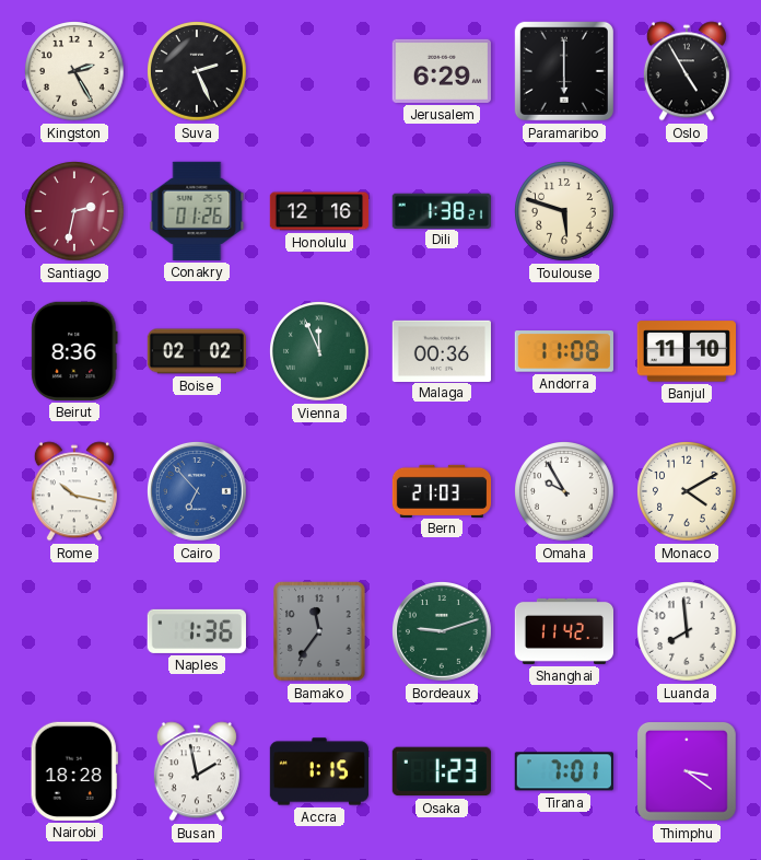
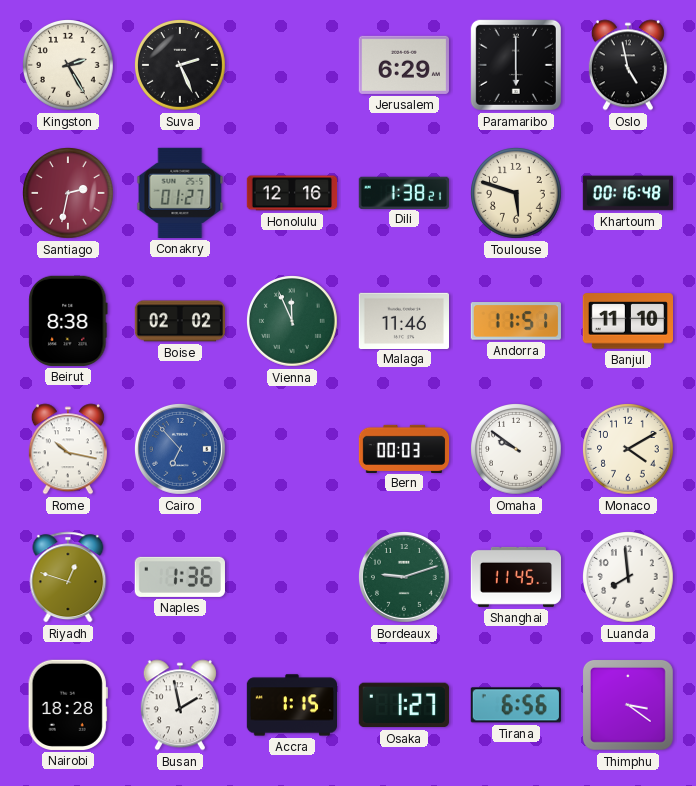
Oslo: 4:55 -> 4:58
Conakry: 01:26 -> 01:27
Khartoum: none -> 00:16
Beirut: 8:36 -> 8:38
Malaga: 00:36 -> 11:46
Andorra: 11:08 -> 11:51
Bern: 21:03 -> 00:03
Omaha: 9:55 -> 9:51
Riyadh: none -> 12:48
Bamako: 11:36 -> none
Shanghai: 11:42 -> 11:45
Osaka: 1:23 -> 1:27
Tirana: 7:01 -> 6:56
